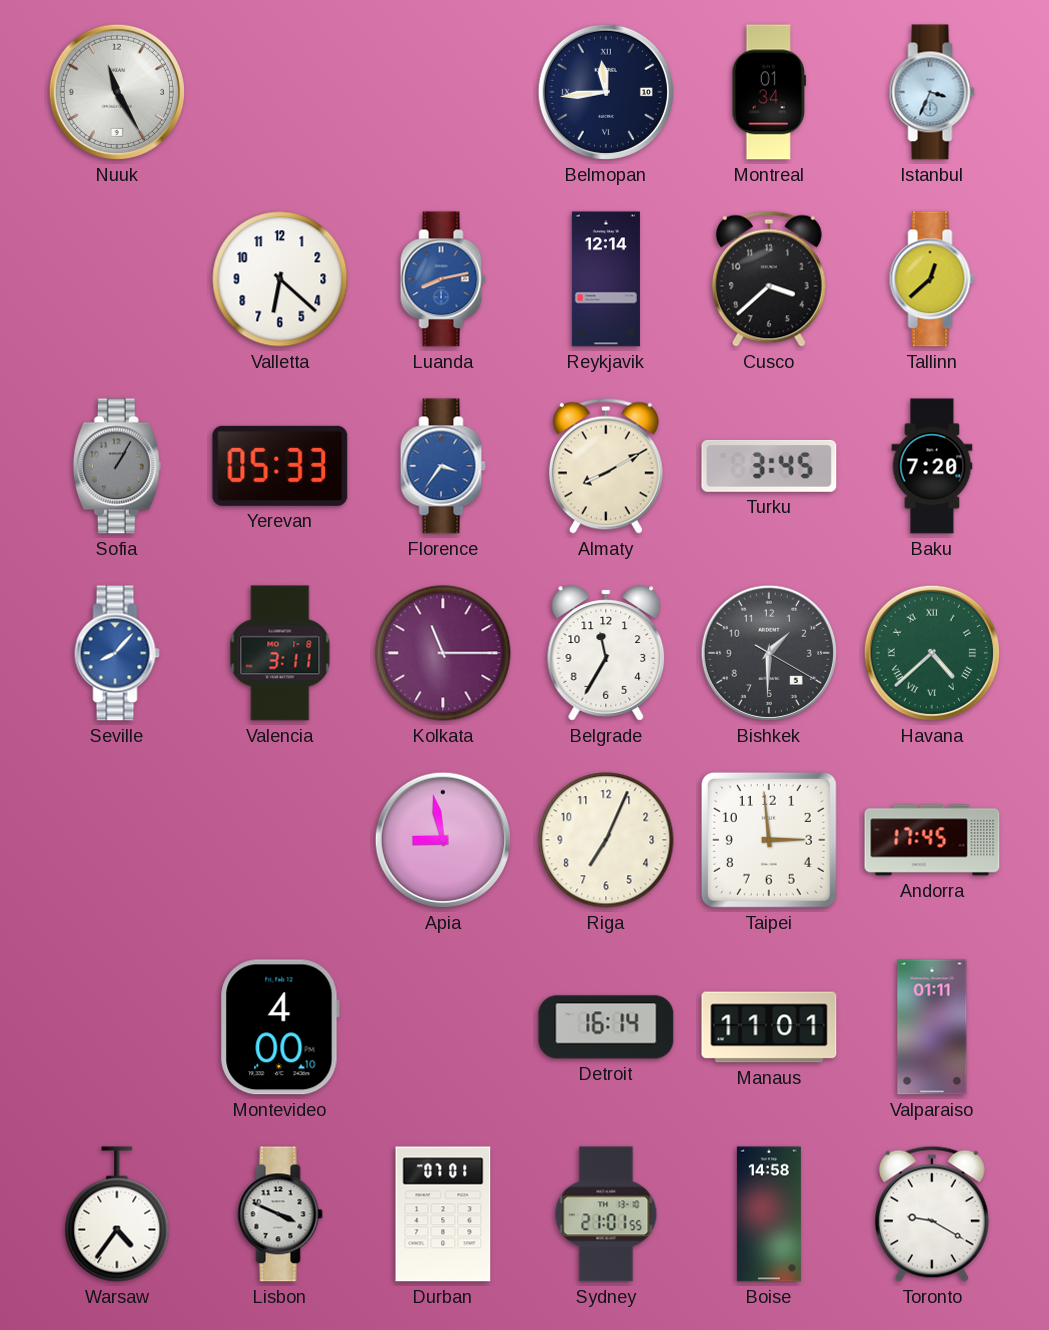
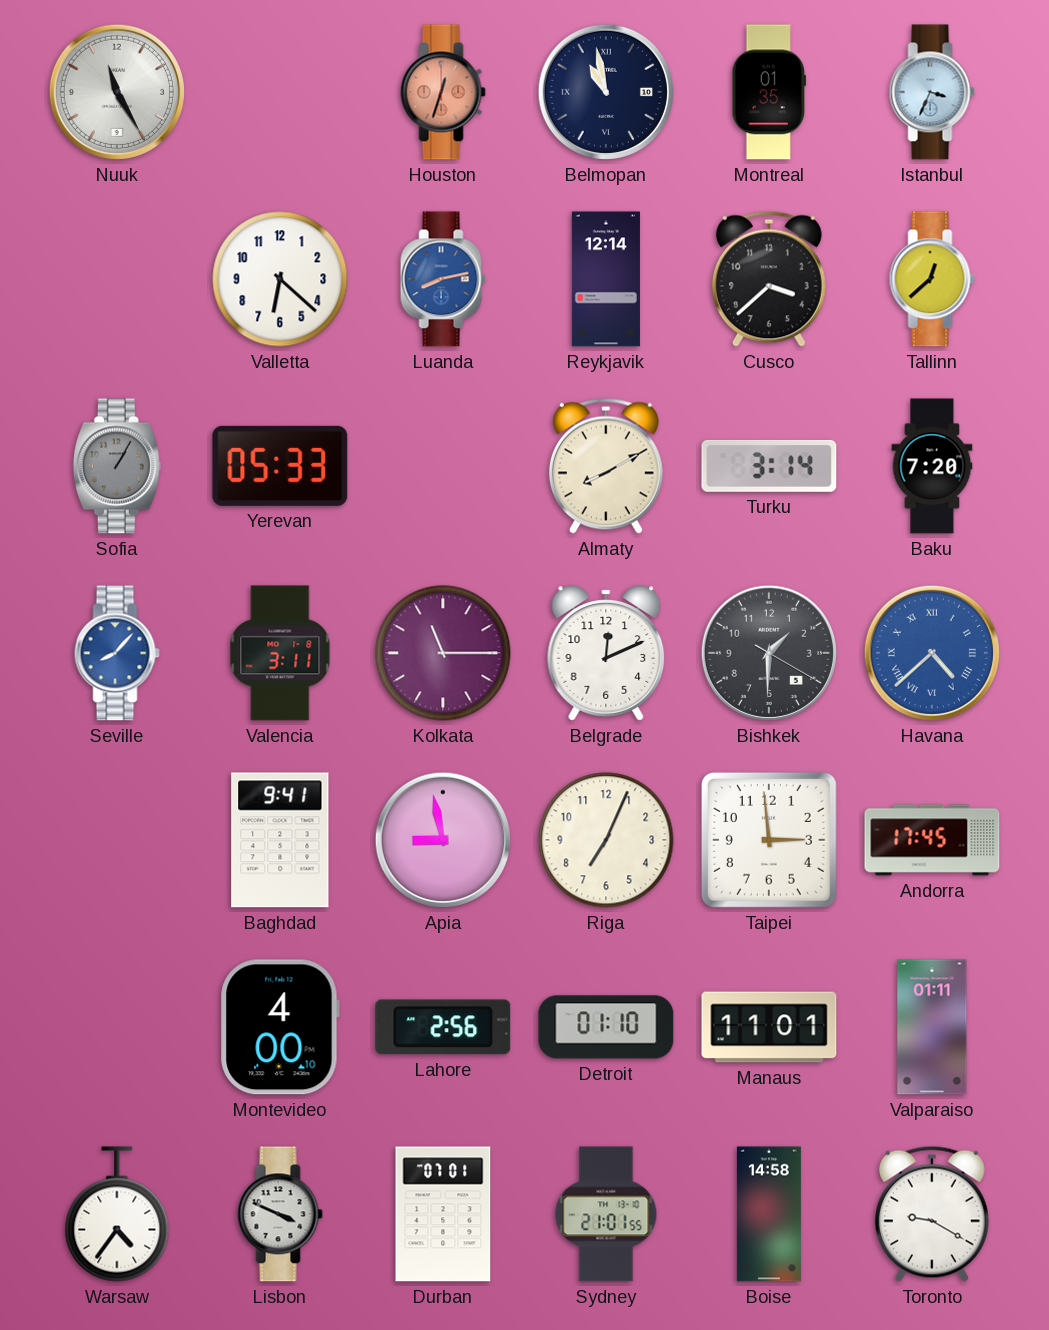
Houston: none -> 12:33
Belmopan: 11:44 -> 10:58
Montreal: 01:34 -> 01:35
Florence: 3:36 -> none
Turku: 3:45 -> 3:14
Belgrade: 11:35 -> 12:11
Havana dial: green -> blue
Baghdad: none -> 9:41
Lahore: none -> 2:56
Detroit: 16:14 -> 01:10
